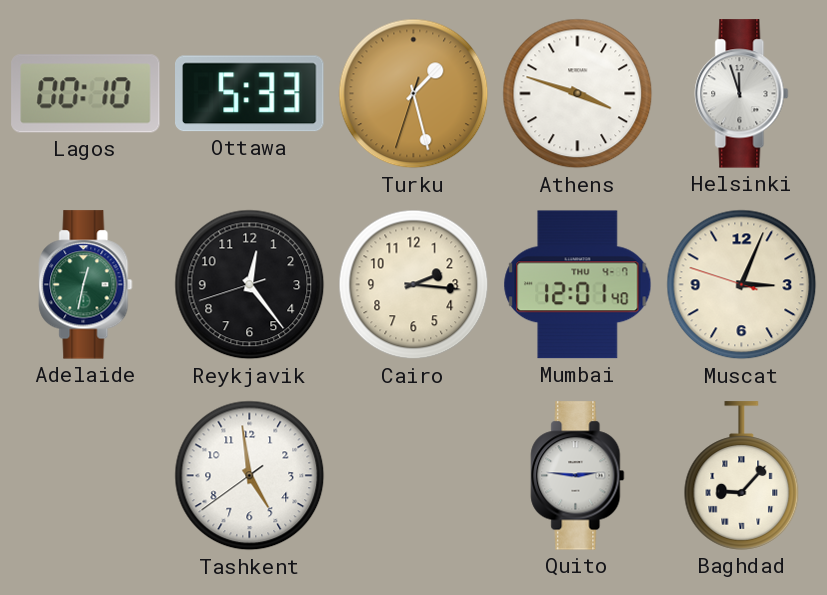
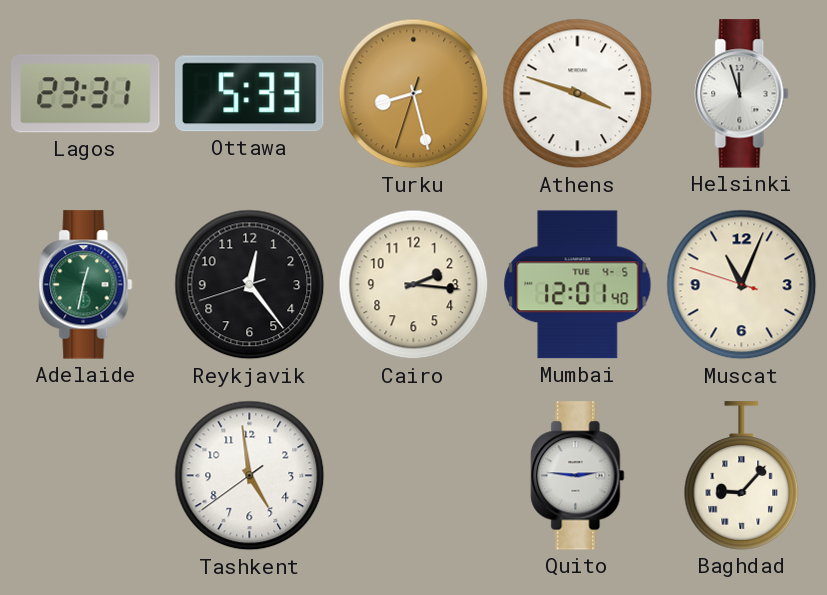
Lagos: 00:10 -> 23:31
Turku: 1:27 -> 8:27
Mumbai date: THU 4-7 -> TUE 4-5
Muscat: 3:03 -> 11:03
